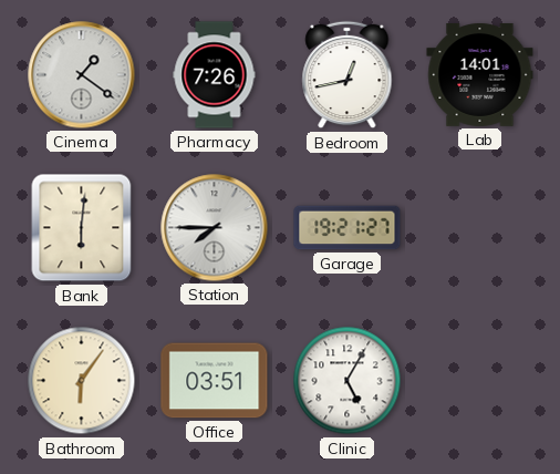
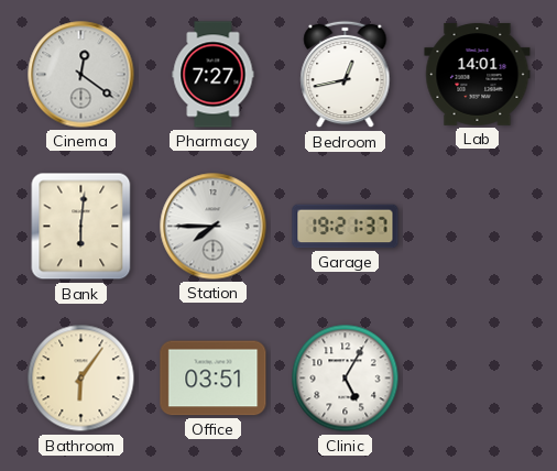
Cinema: 1:21 -> 12:21
Pharmacy: 7:26 -> 7:27
Garage: 19:21:27 -> 19:21:37
